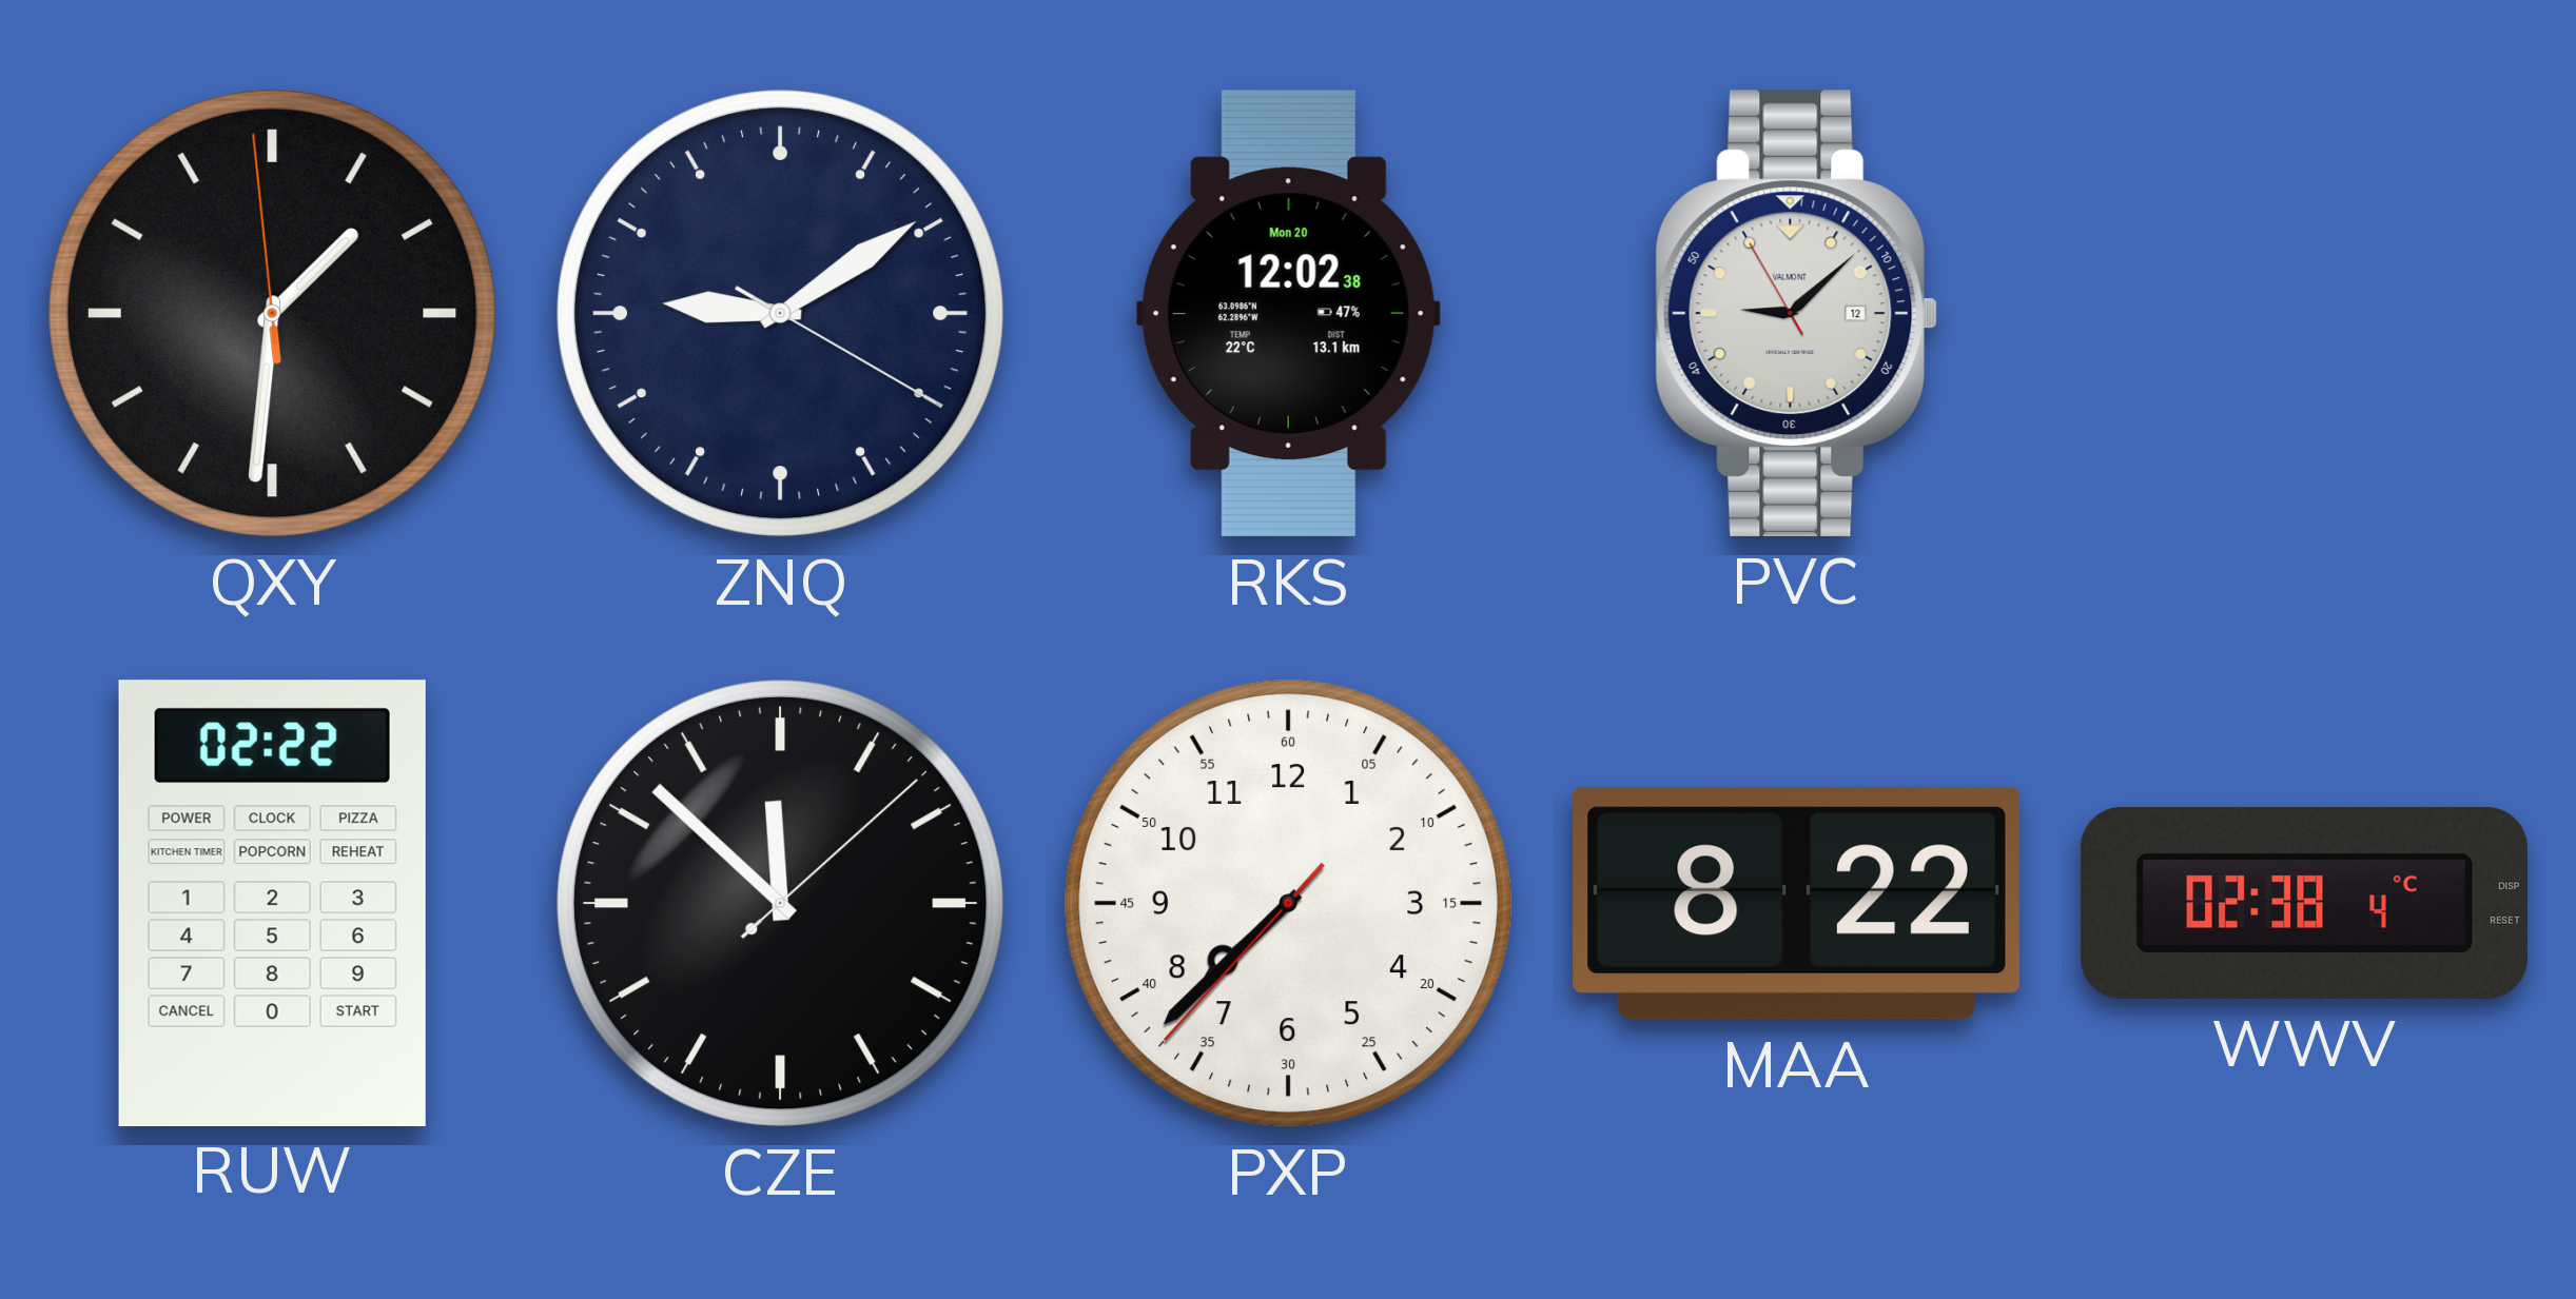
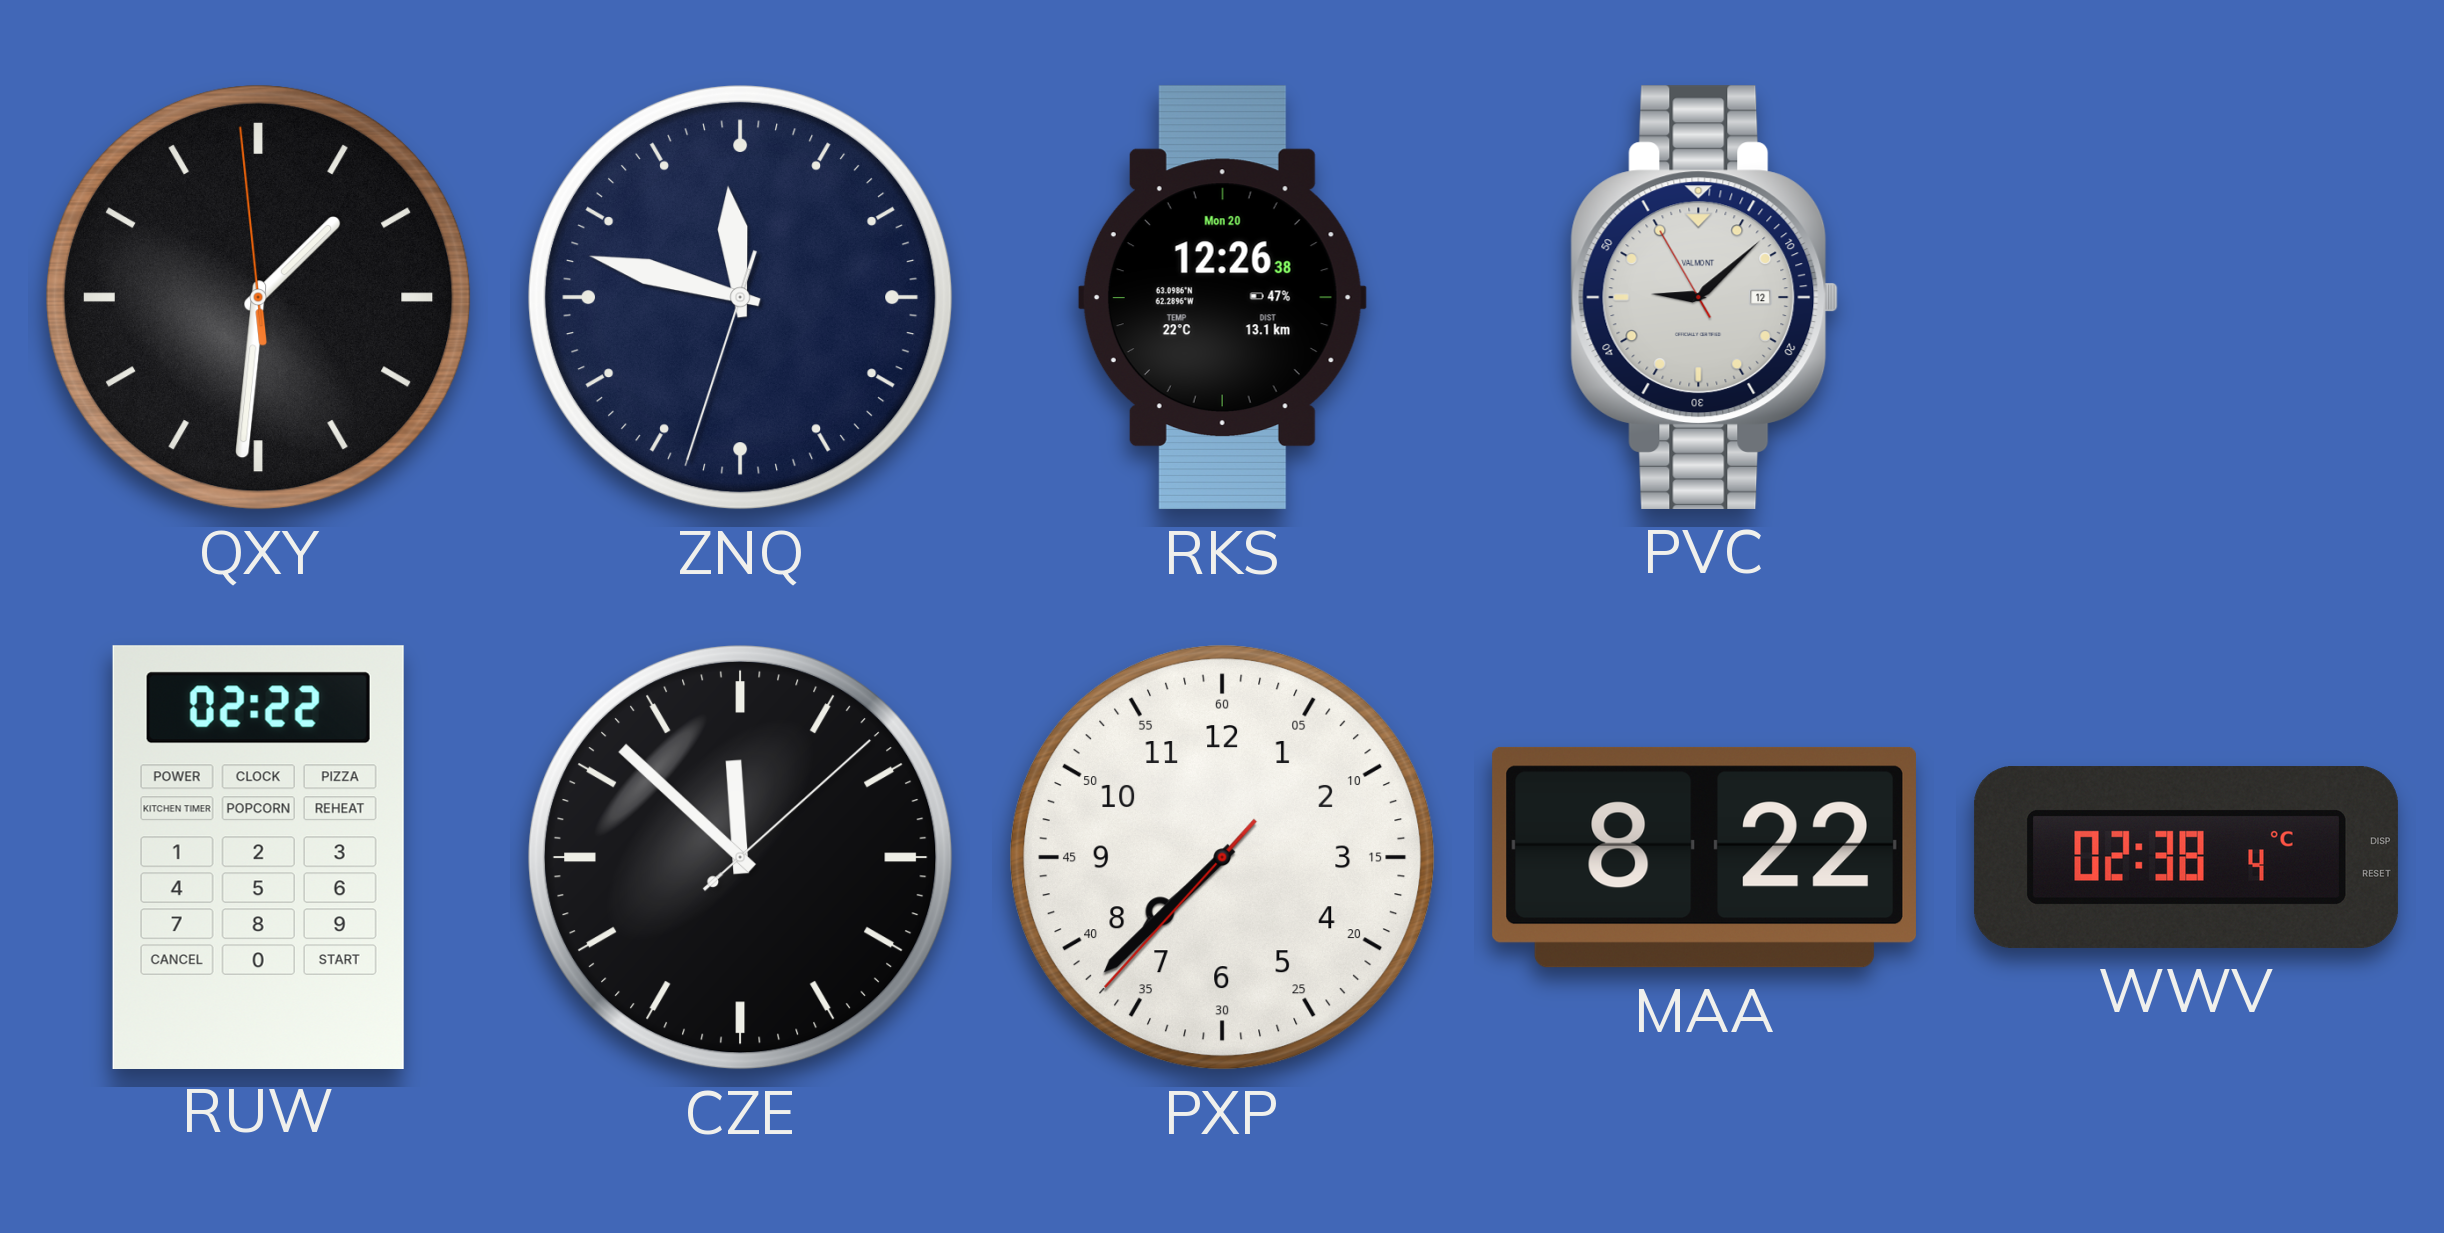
ZNQ: 9:09 -> 11:47
RKS: 12:02 -> 12:26
